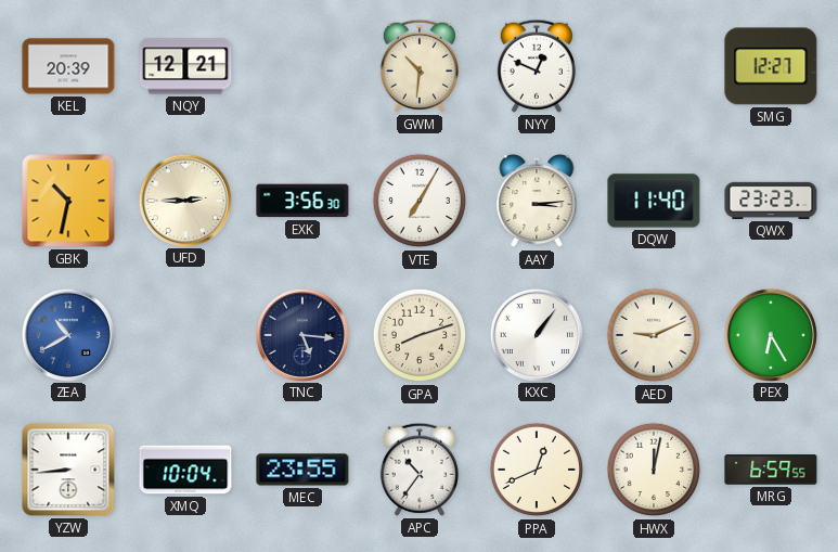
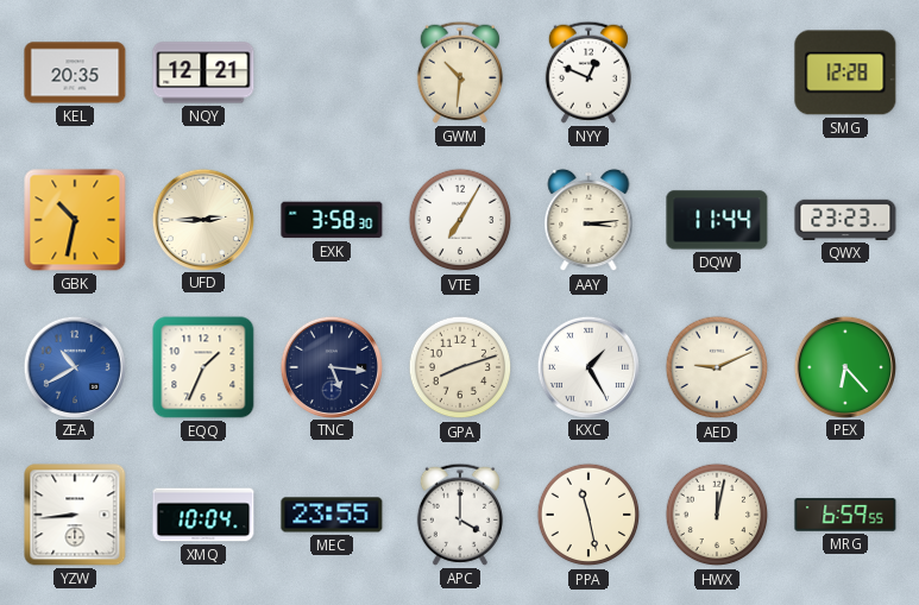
KEL: 20:39 -> 20:35
SMG: 12:27 -> 12:28
EXK: 3:56 -> 3:58
DQW: 11:40 -> 11:44
EQQ: none -> 1:34
KXC: 1:06 -> 1:25
PEX: 6:25 -> 6:23
APC: 10:36 -> 4:00
PPA: 12:41 -> 11:28
